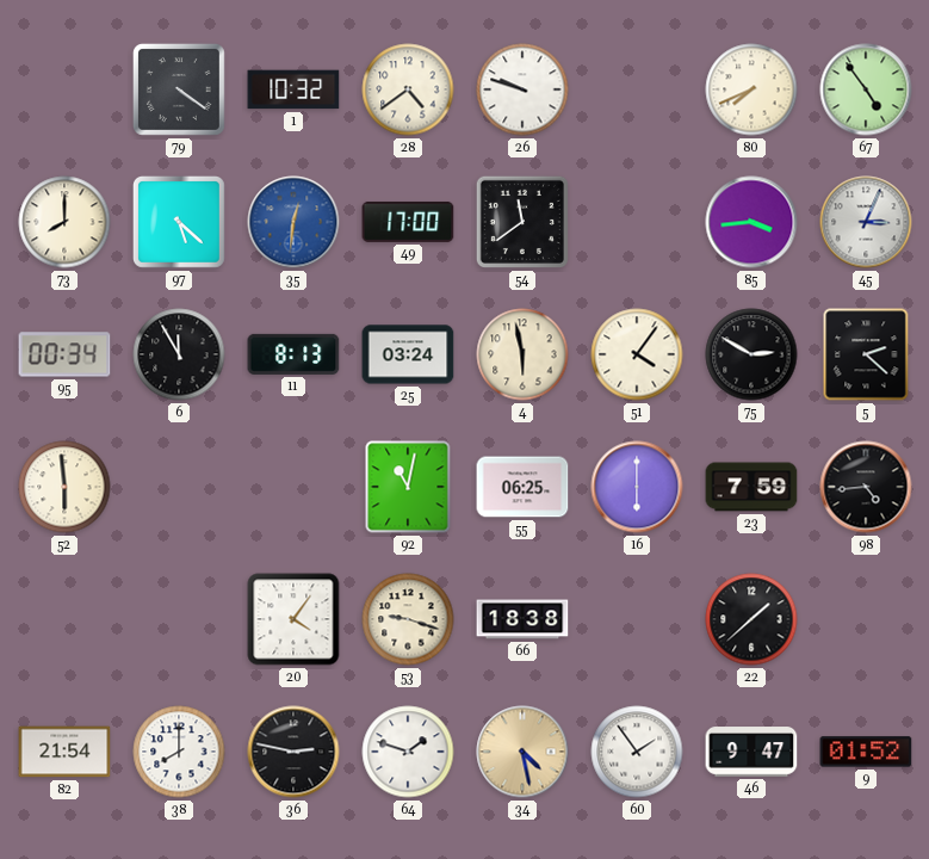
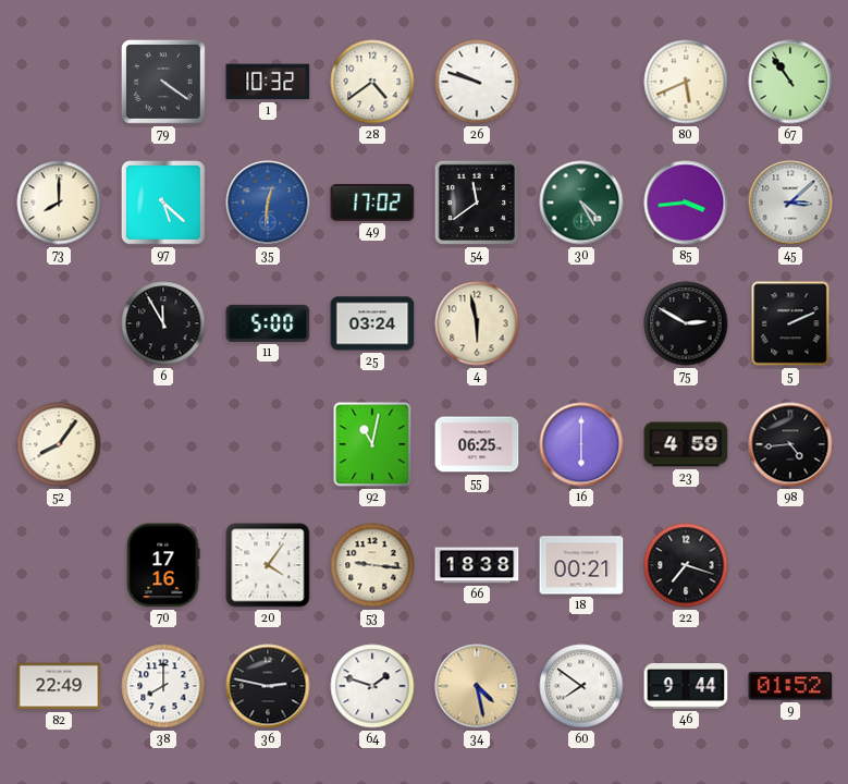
80: 7:41 -> 5:41
67: 4:54 -> 10:54
49: 17:00 -> 17:02
30: none -> 4:25
45: 3:04 -> 3:08
95: 00:34 -> none
11: 8:13 -> 5:00
51: 4:06 -> none
5: 2:22 -> 2:11
52: 5:59 -> 8:06
23: 7:59 -> 4:59
70: none -> 17:16
53: 9:18 -> 9:16
18: none -> 00:21
22: 1:38 -> 7:18
82: 21:54 -> 22:49
60: 1:54 -> 7:51
46: 9:47 -> 9:44
